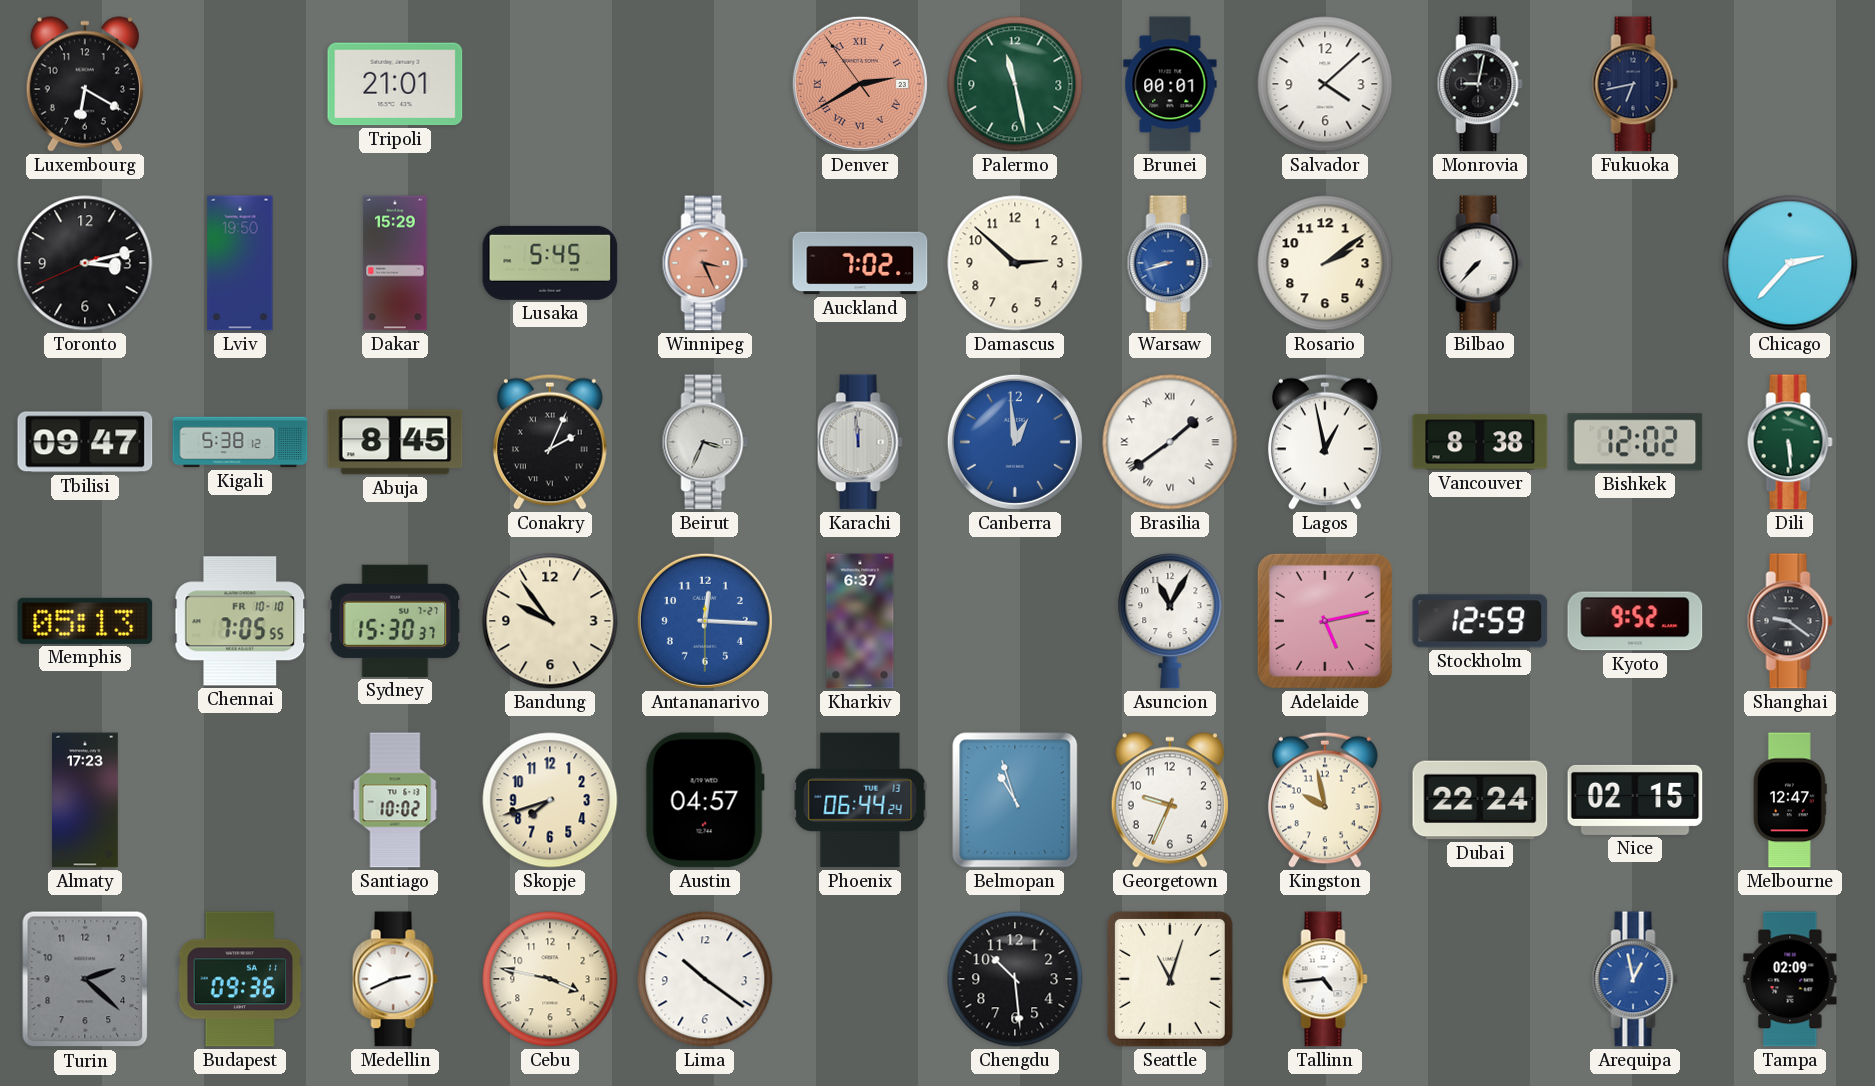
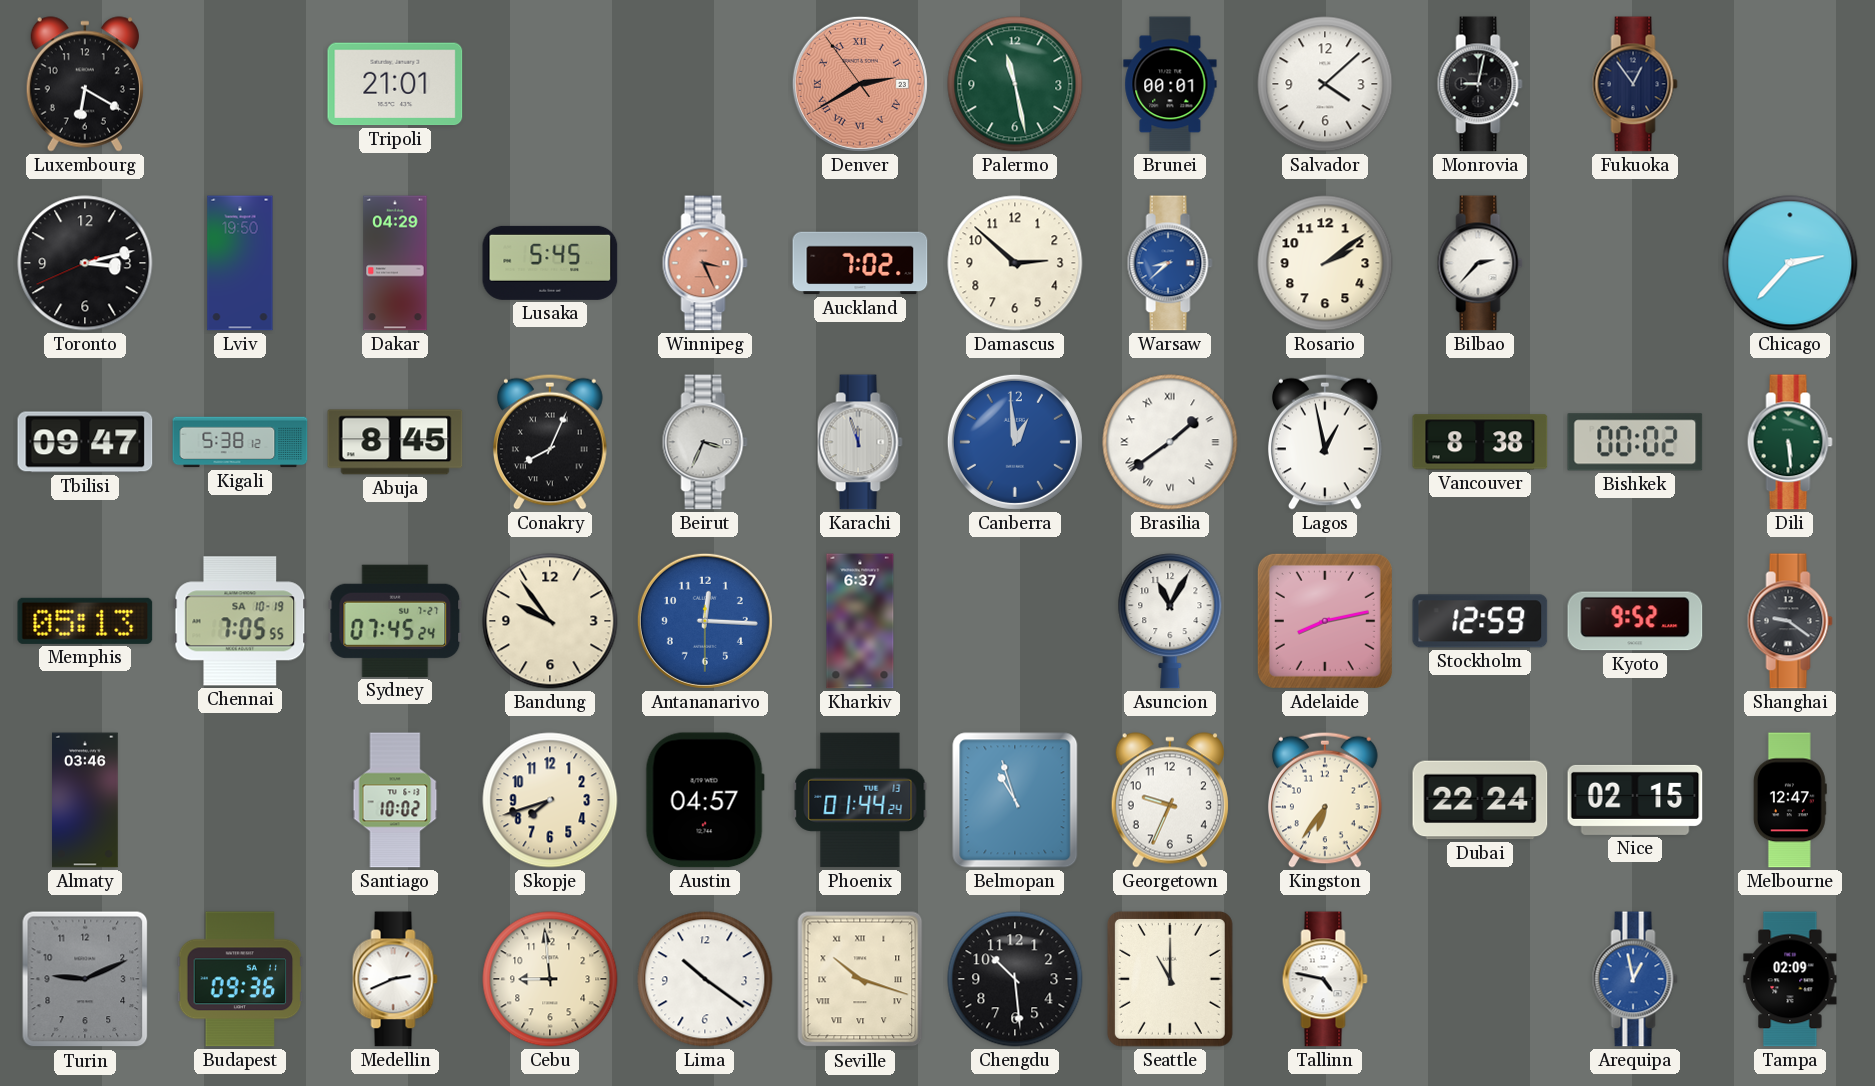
Fukuoka: 6:43 -> 12:54
Dakar: 15:29 -> 04:29
Warsaw: 8:42 -> 8:38
Bilbao: 7:37 -> 2:37
Conakry: 2:04 -> 8:04
Karachi: 11:59 -> 11:57
Bishkek: 12:02 -> 00:02
Chennai date: FR 10-10 -> SA 10-19
Sydney: 15:30 -> 07:45
Adelaide: 5:13 -> 8:13
Almaty: 17:23 -> 03:46
Phoenix: 06:44 -> 01:44
Kingston: 9:58 -> 6:36
Turin: 2:22 -> 9:11
Cebu: 3:47 -> 8:59
Seville: none -> 10:18
Seattle: 11:03 -> 11:00
Tallinn: 4:44 -> 4:47
